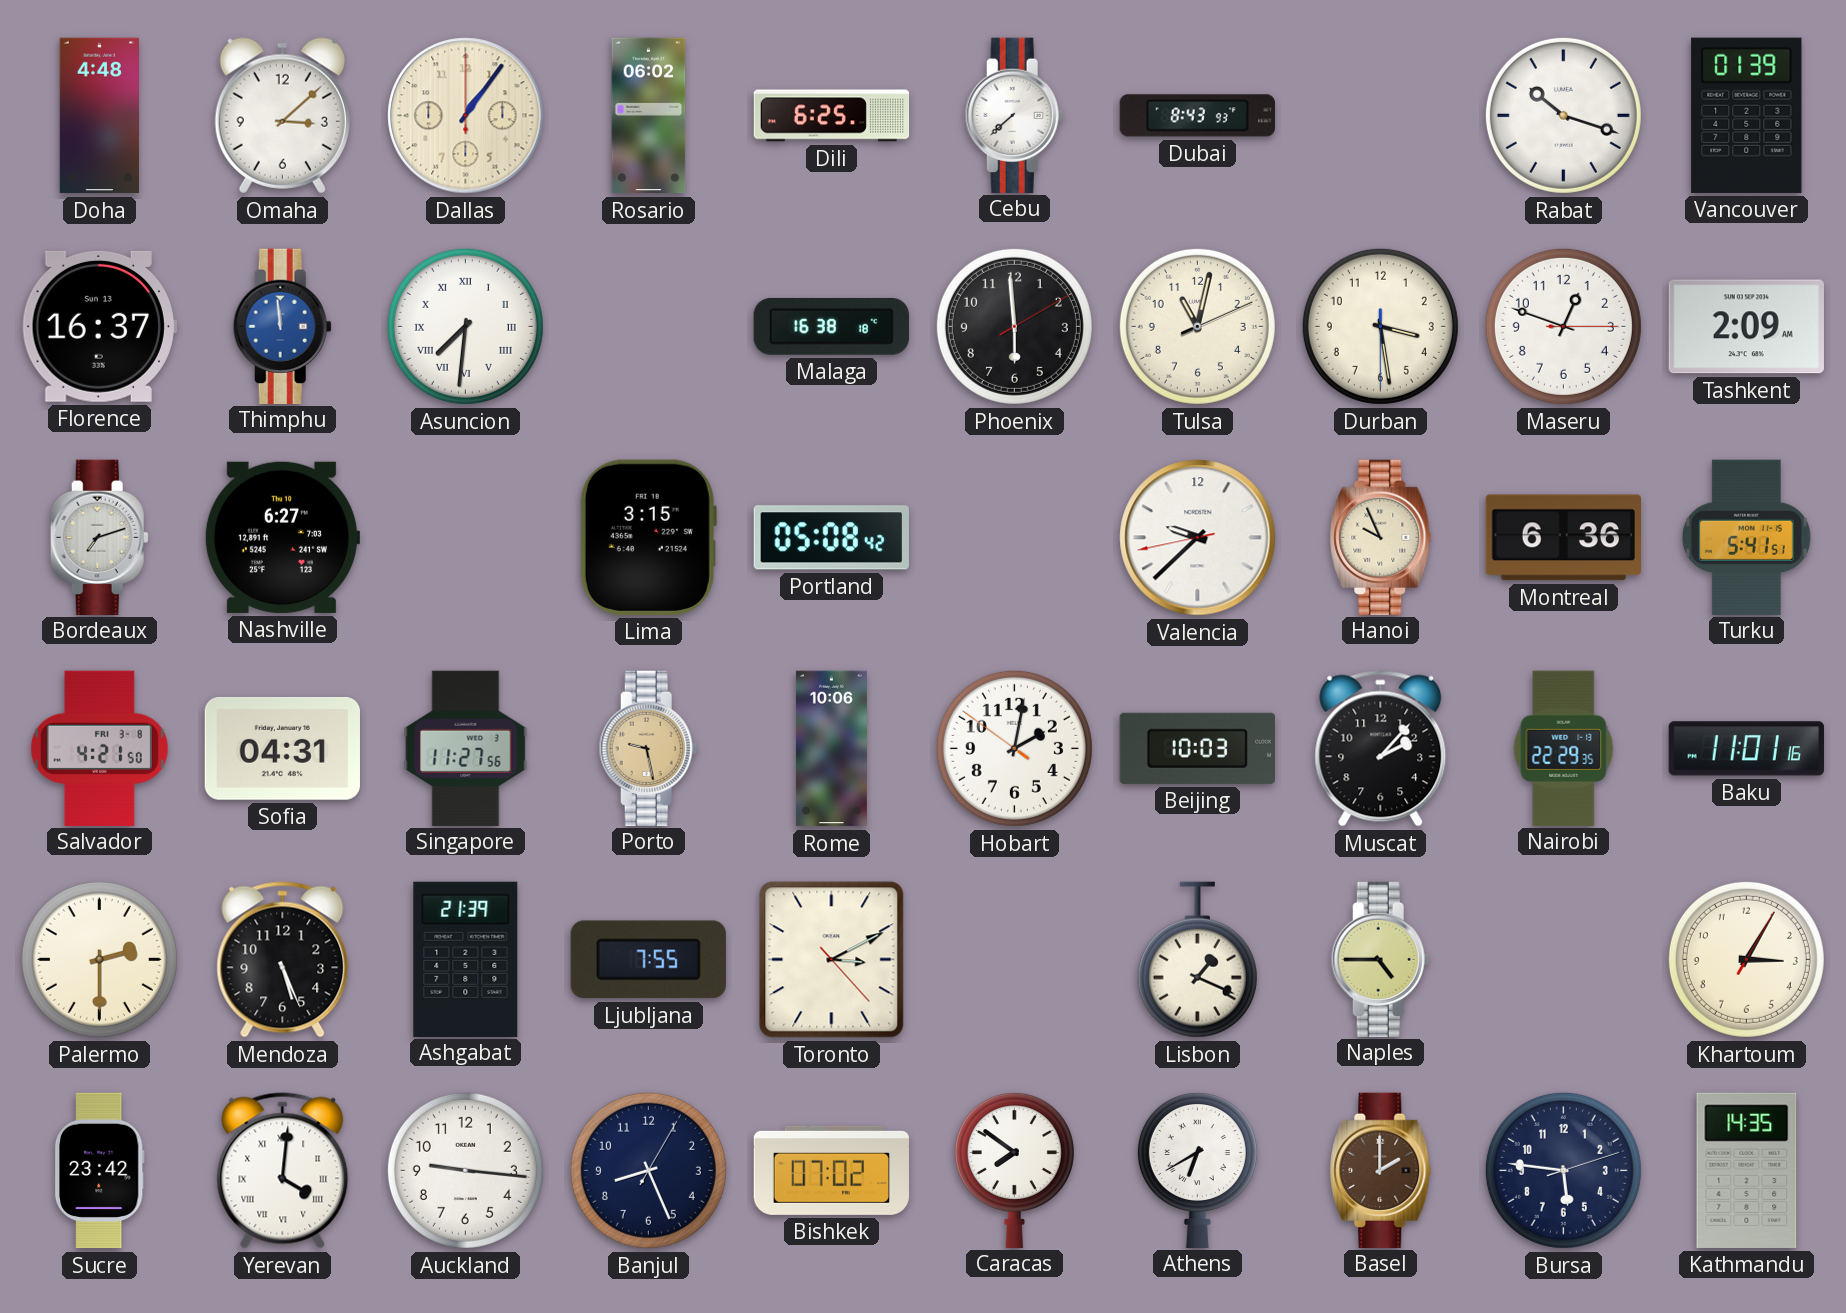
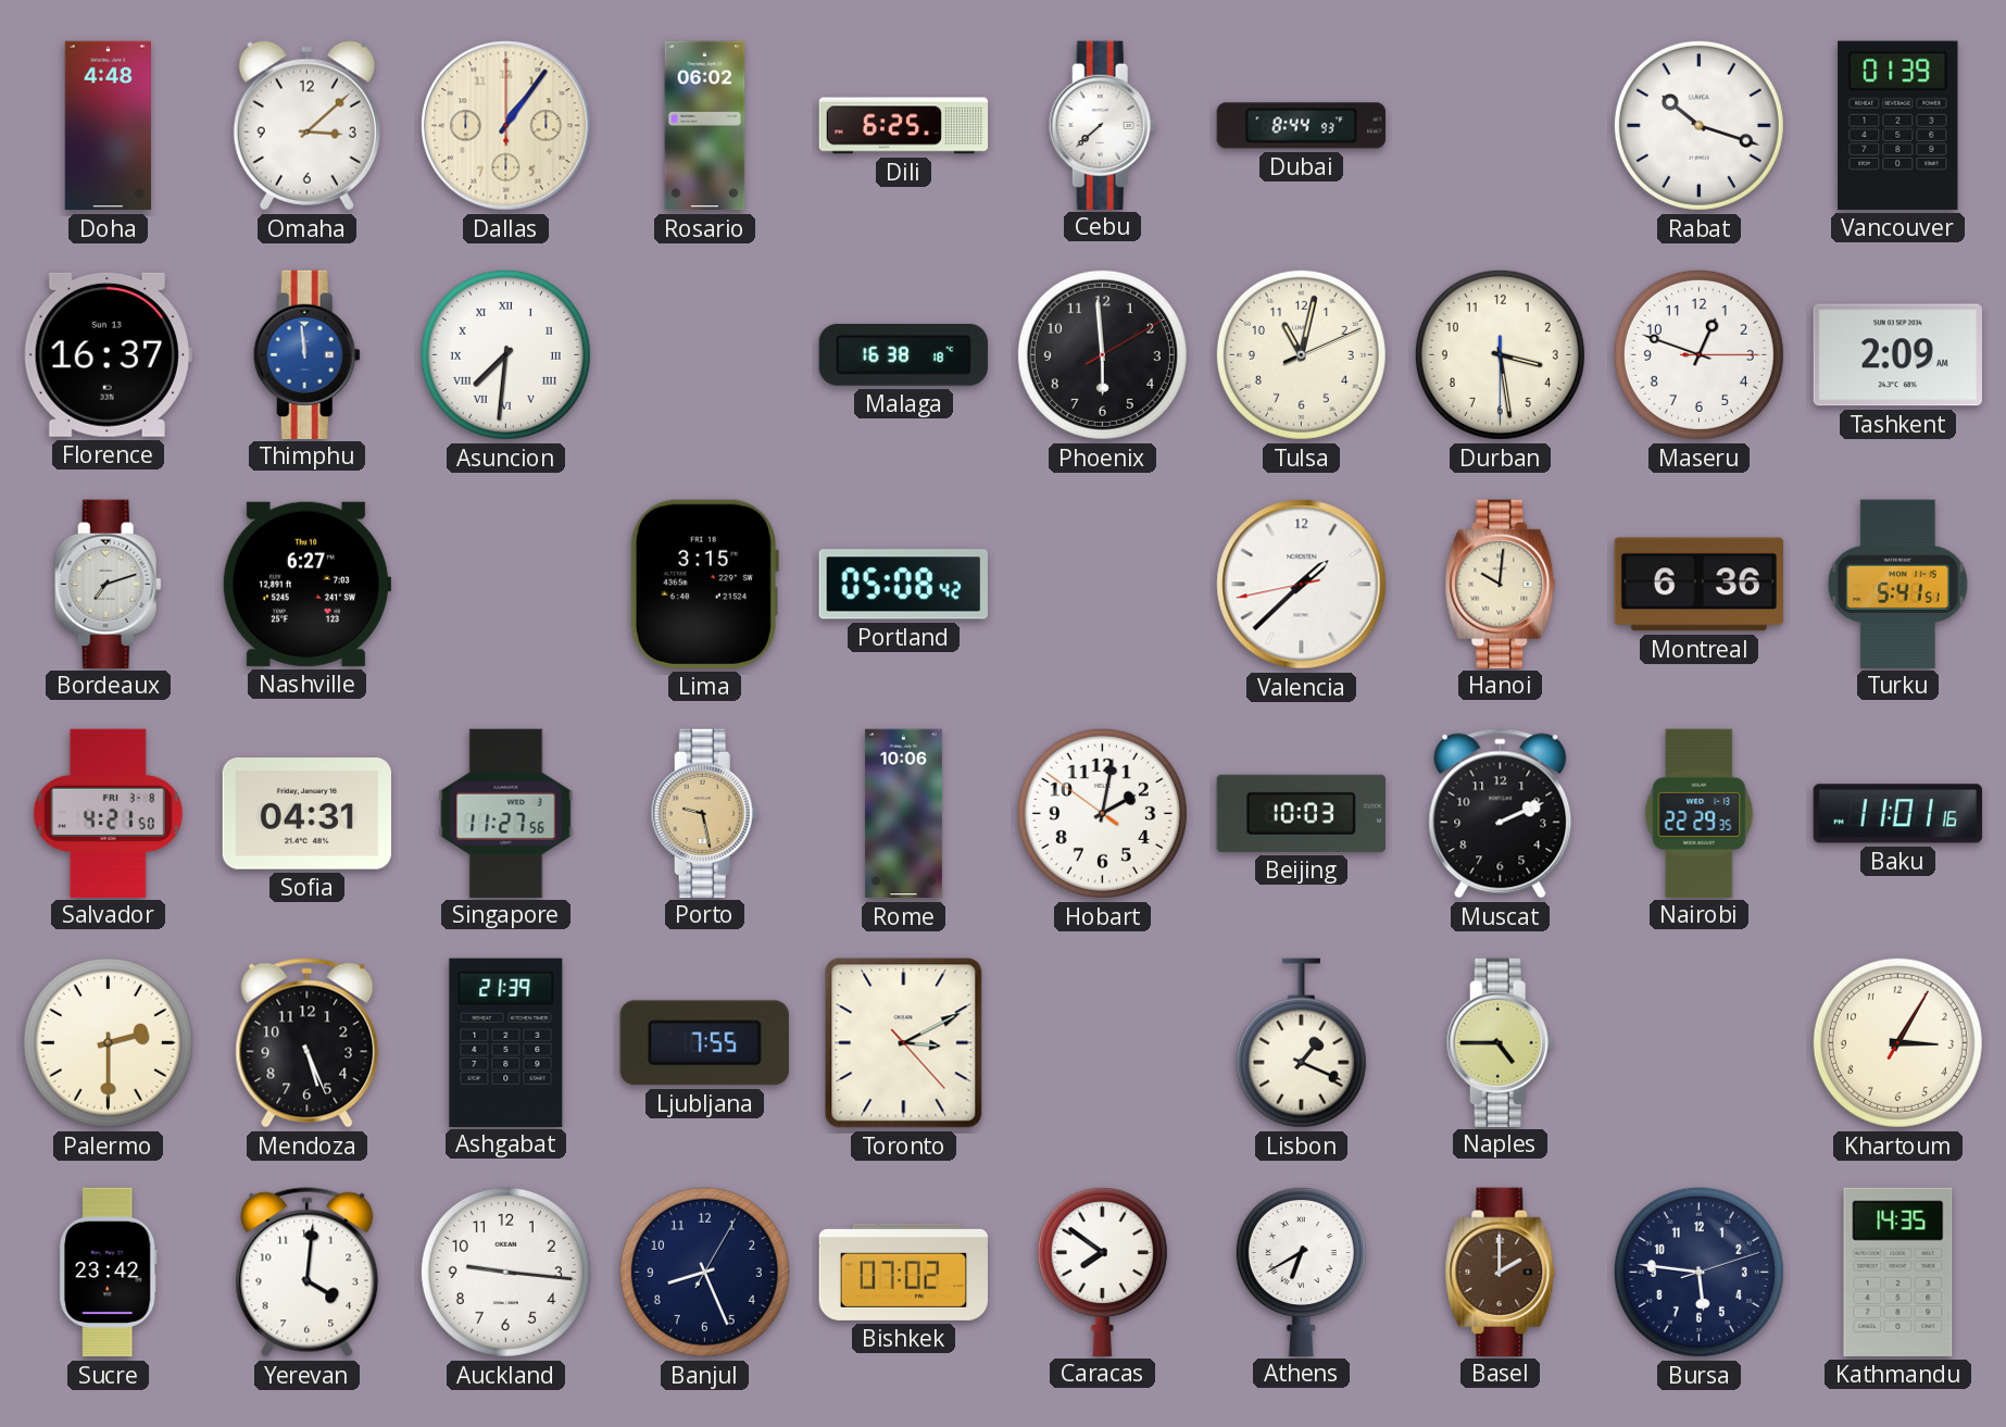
Dubai: 8:43 -> 8:44
Valencia: 9:37 -> 1:37
Hanoi: 9:56 -> 10:01
Muscat: 2:07 -> 2:11
Yerevan numerals: Roman -> Arabic
